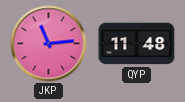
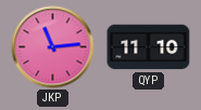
QYP: 11:48 -> 11:10
